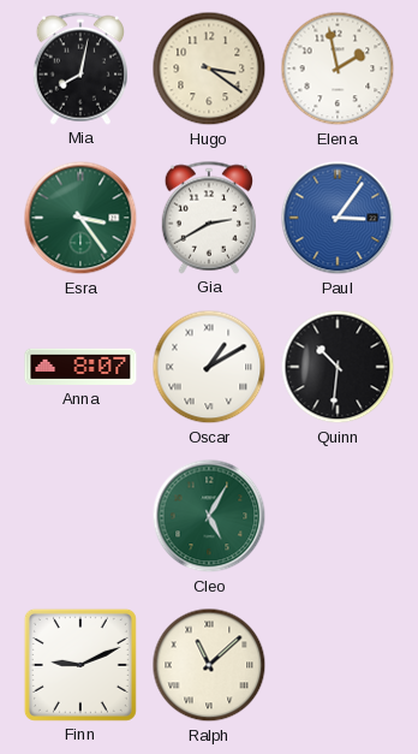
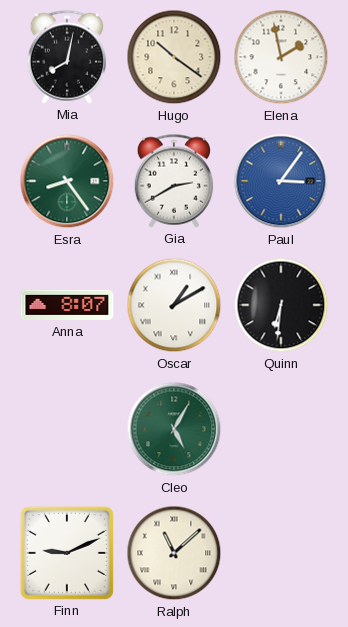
Hugo: 3:21 -> 10:21
Esra: 3:24 -> 8:24
Quinn: 10:31 -> 6:31
